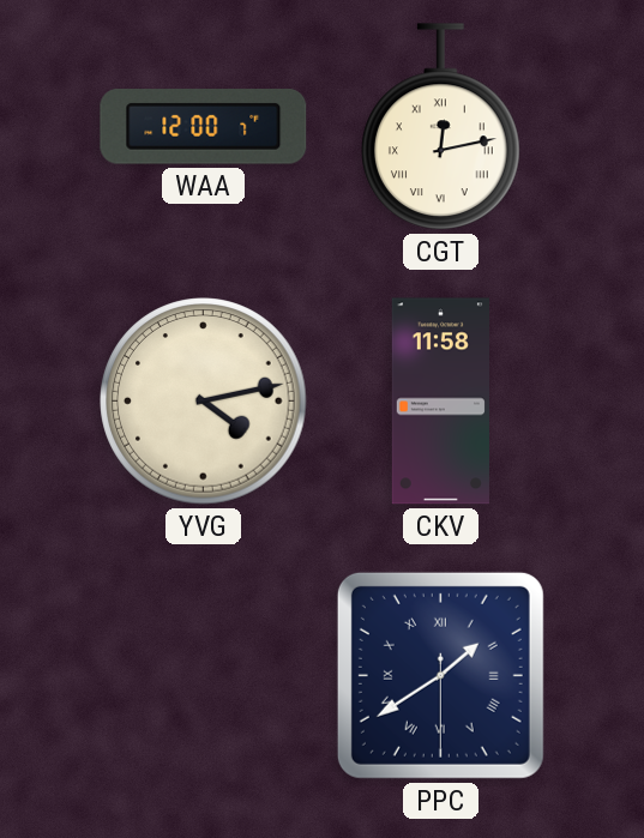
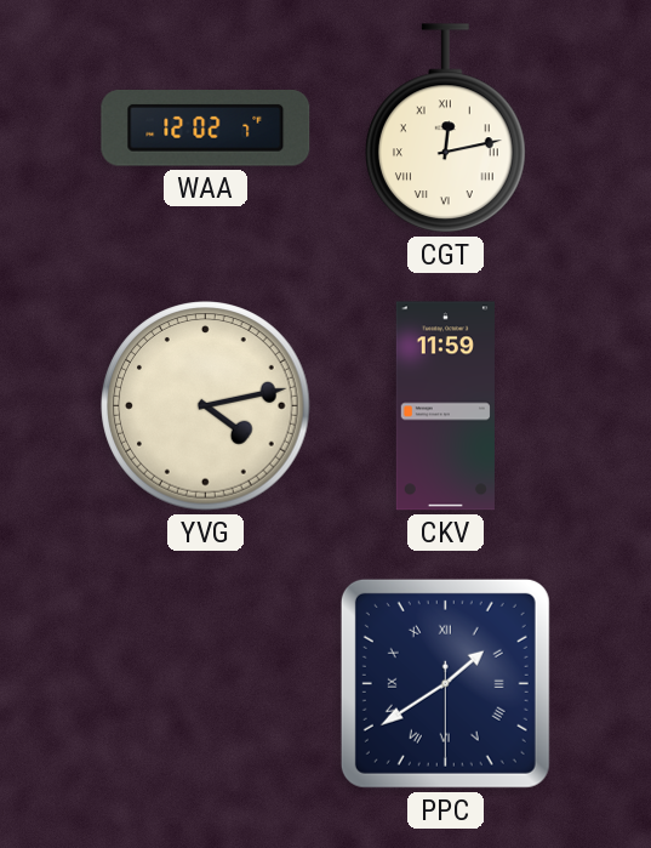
WAA: 12:00 -> 12:02
CKV: 11:58 -> 11:59
